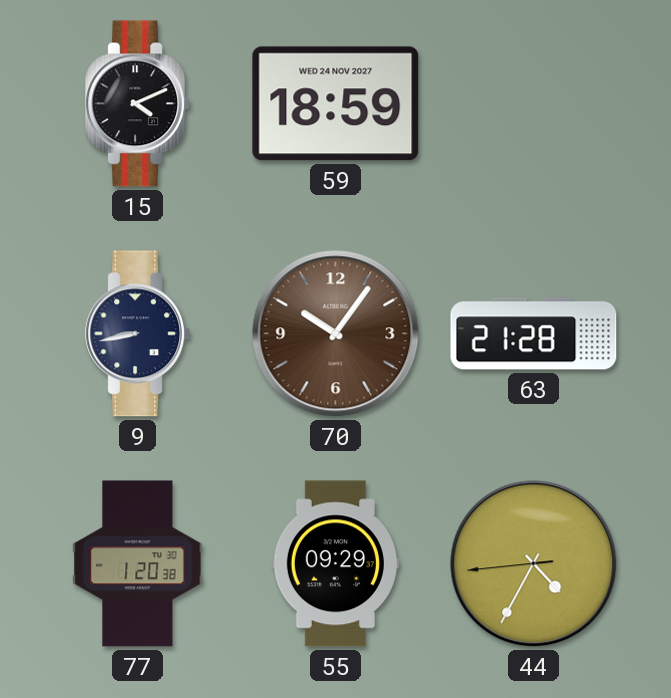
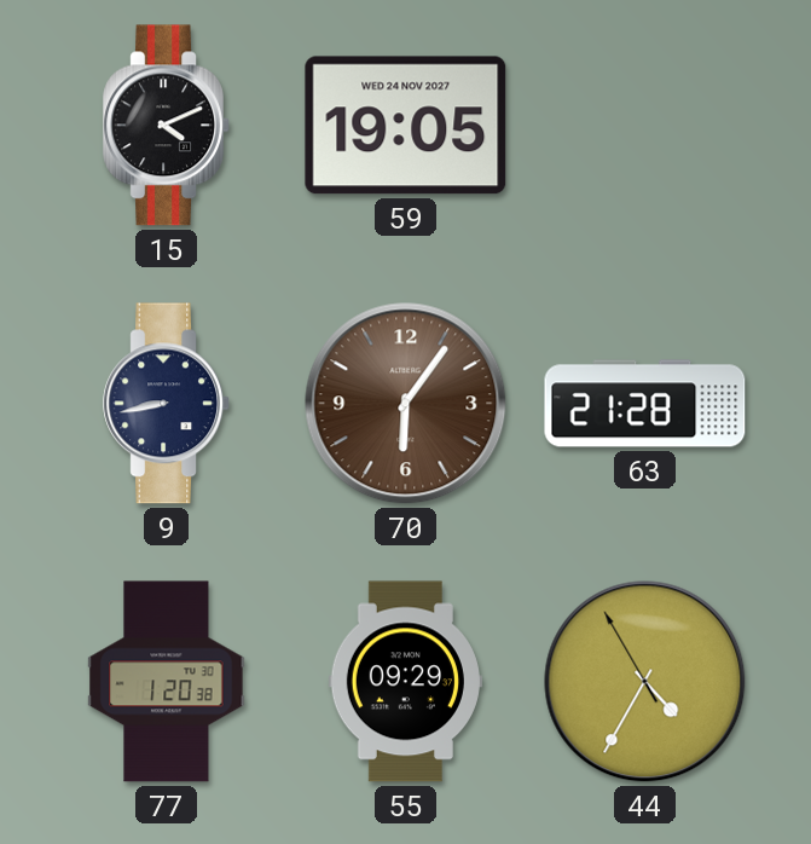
59: 18:59 -> 19:05
70: 10:06 -> 6:06
44: 4:34:44 -> 4:34:55
